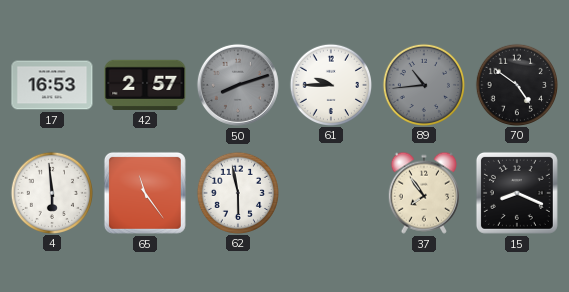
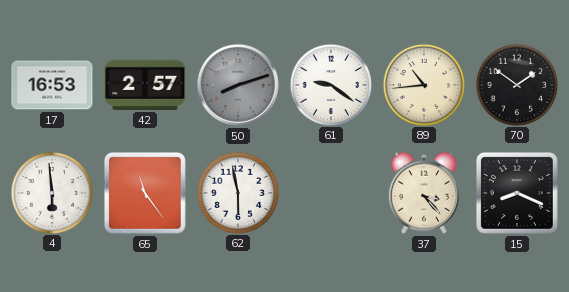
61: 9:45 -> 9:21
89 dial: grey -> cream
70: 4:51 -> 1:51
37: 7:54 -> 3:23
